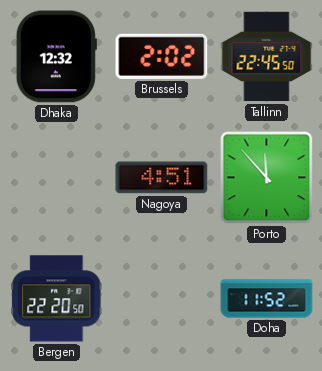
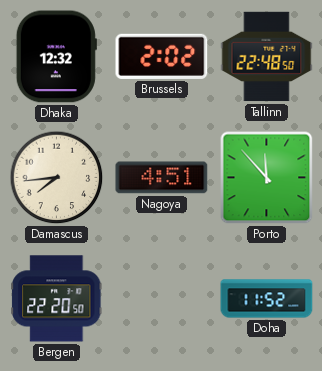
Tallinn: 22:45 -> 22:48
Damascus: none -> 7:44
